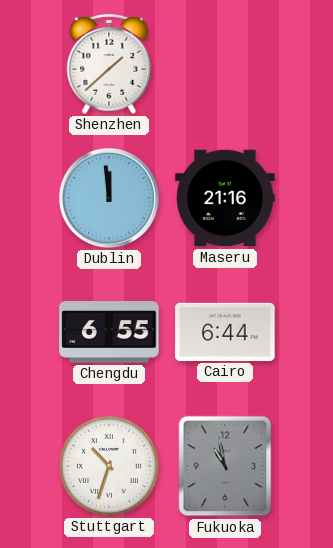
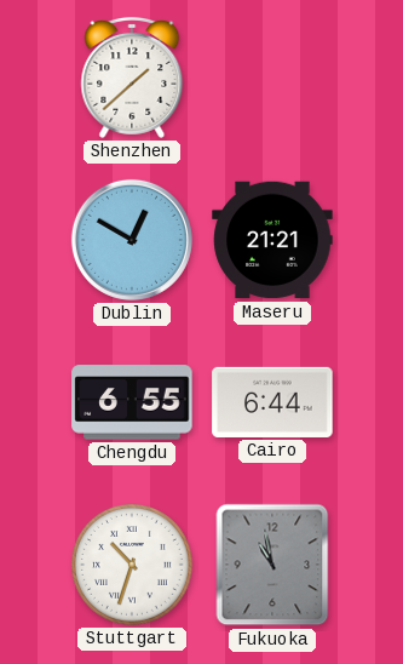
Dublin: 11:59 -> 12:50
Maseru: 21:16 -> 21:21
